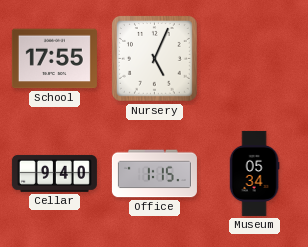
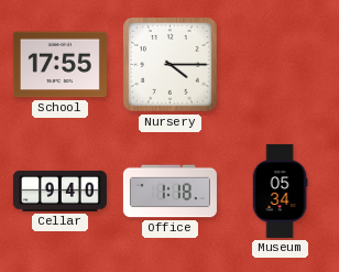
Nursery: 5:04 -> 4:15
Office: 1:15 -> 1:18
